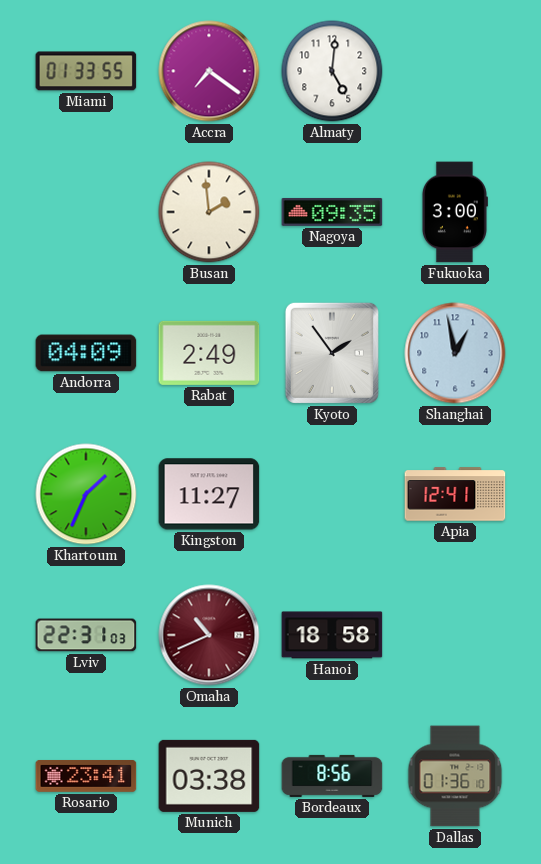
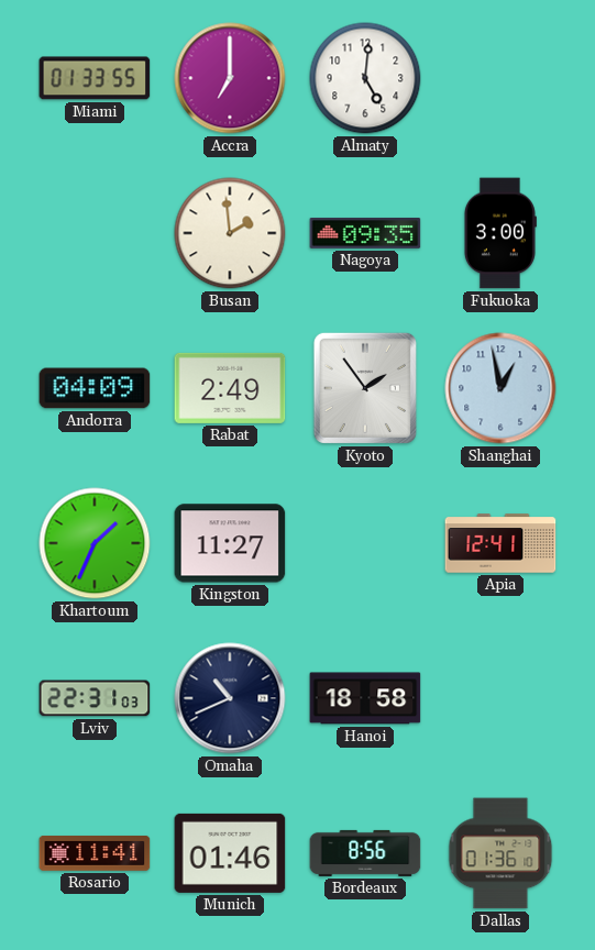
Accra: 7:21 -> 7:00
Omaha dial: burgundy -> navy
Rosario: 23:41 -> 11:41
Munich: 03:38 -> 01:46
